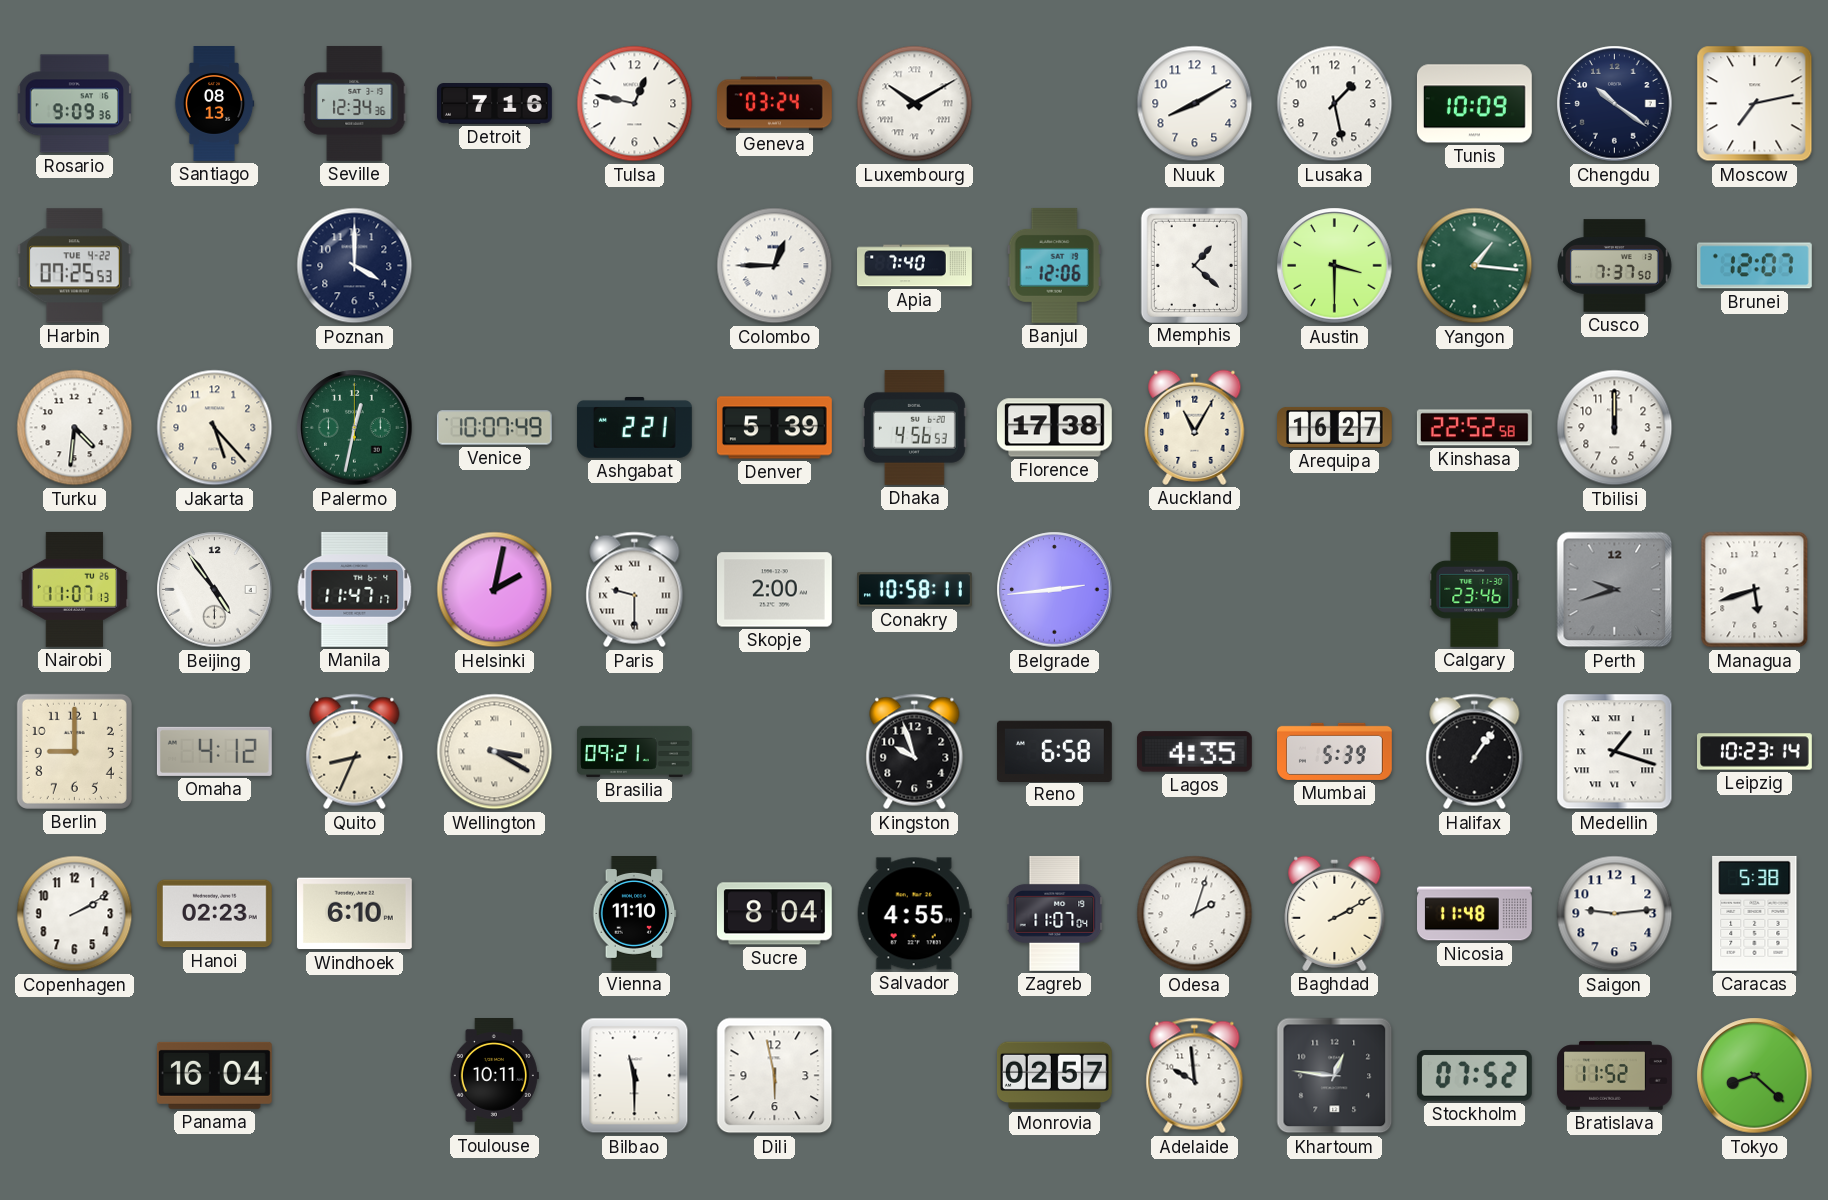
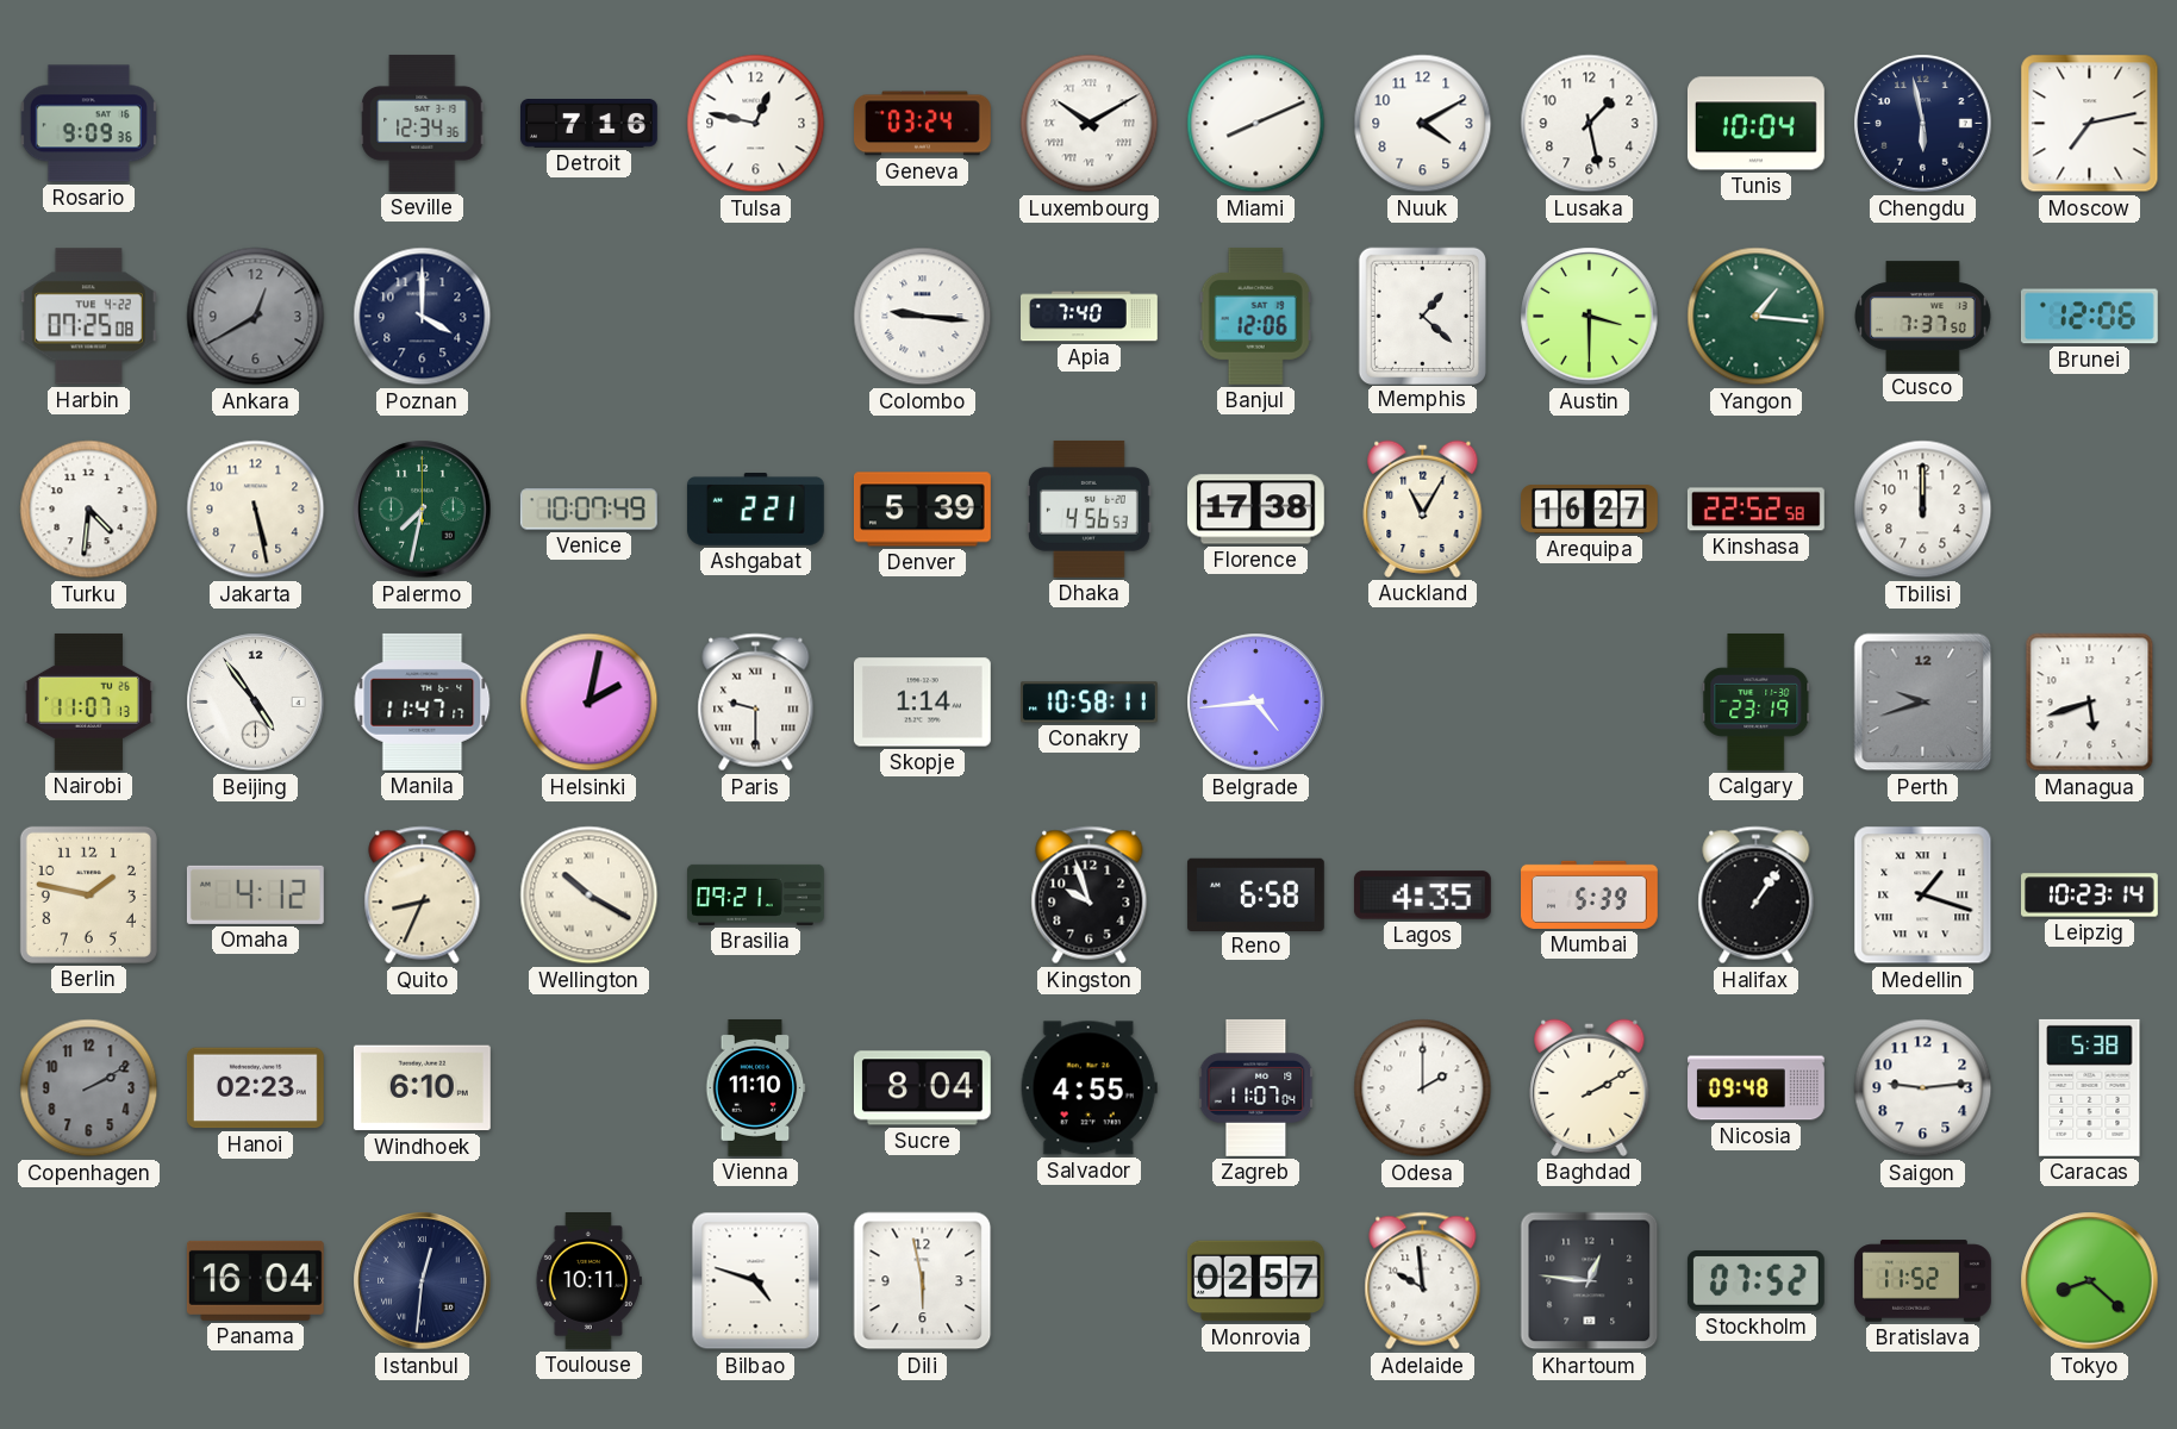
Santiago: 08:13 -> none
Miami: none -> 8:11
Nuuk: 8:10 -> 4:10
Tunis: 10:09 -> 10:04
Chengdu: 10:21 -> 5:58
Harbin: 07:25:53 -> 07:25:08
Ankara: none -> 12:40
Colombo: 12:45 -> 9:16
Brunei: 12:07 -> 12:06
Jakarta: 5:23 -> 5:28
Palermo: 12:32 -> 7:32
Skopje: 2:00 -> 1:14
Belgrade: 2:44 -> 4:44
Calgary: 23:46 -> 23:19
Berlin: 9:00 -> 1:47
Wellington: 3:20 -> 10:20
Copenhagen dial: white -> grey
Odesa: 2:03 -> 2:00
Nicosia: 11:48 -> 09:48
Istanbul: none -> 12:31
Bilbao: 11:30 -> 4:48
